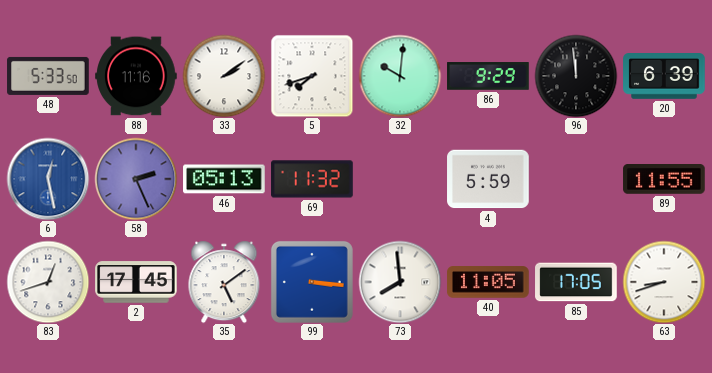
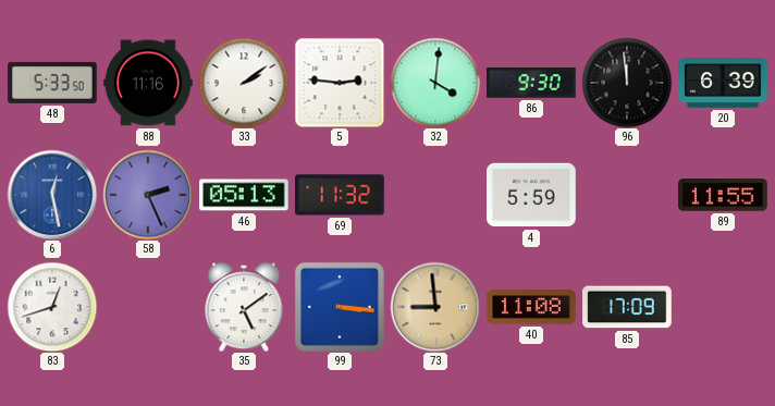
5: 7:42 -> 2:46
32: 10:01 -> 4:01
86: 9:29 -> 9:30
2: 17:45 -> none
73: 7:59 -> 8:59
73 dial: white -> champagne
40: 11:05 -> 11:08
85: 17:05 -> 17:09
63: 8:42 -> none
